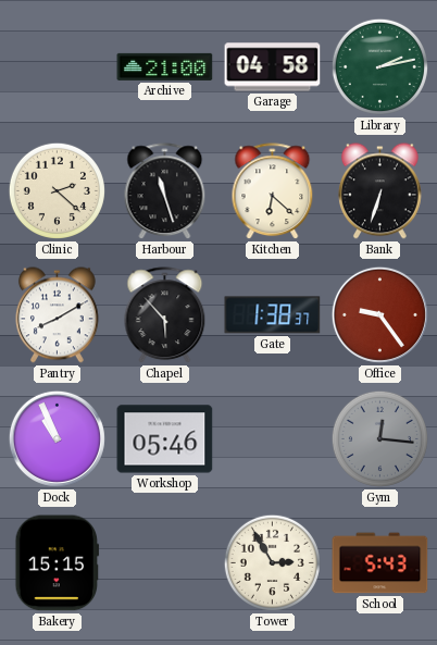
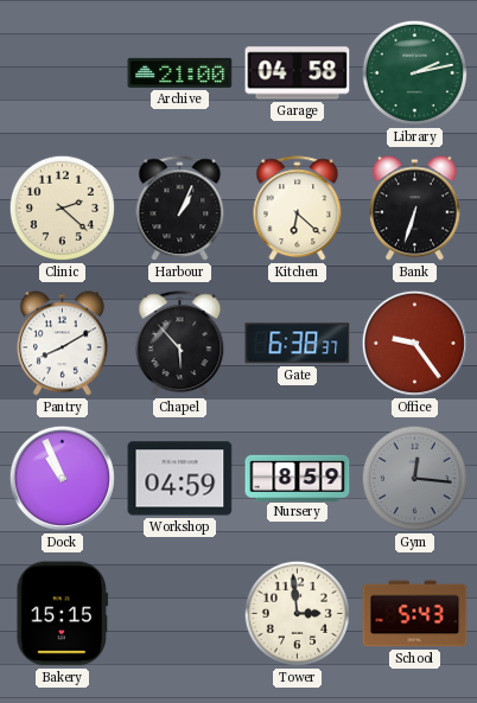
Harbour: 11:27 -> 1:04
Gate: 1:38 -> 6:38
Workshop: 05:46 -> 04:59
Nursery: none -> 8:59
Tower: 2:55 -> 2:59
